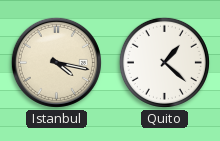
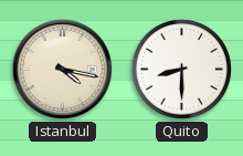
Quito: 1:22 -> 8:30
